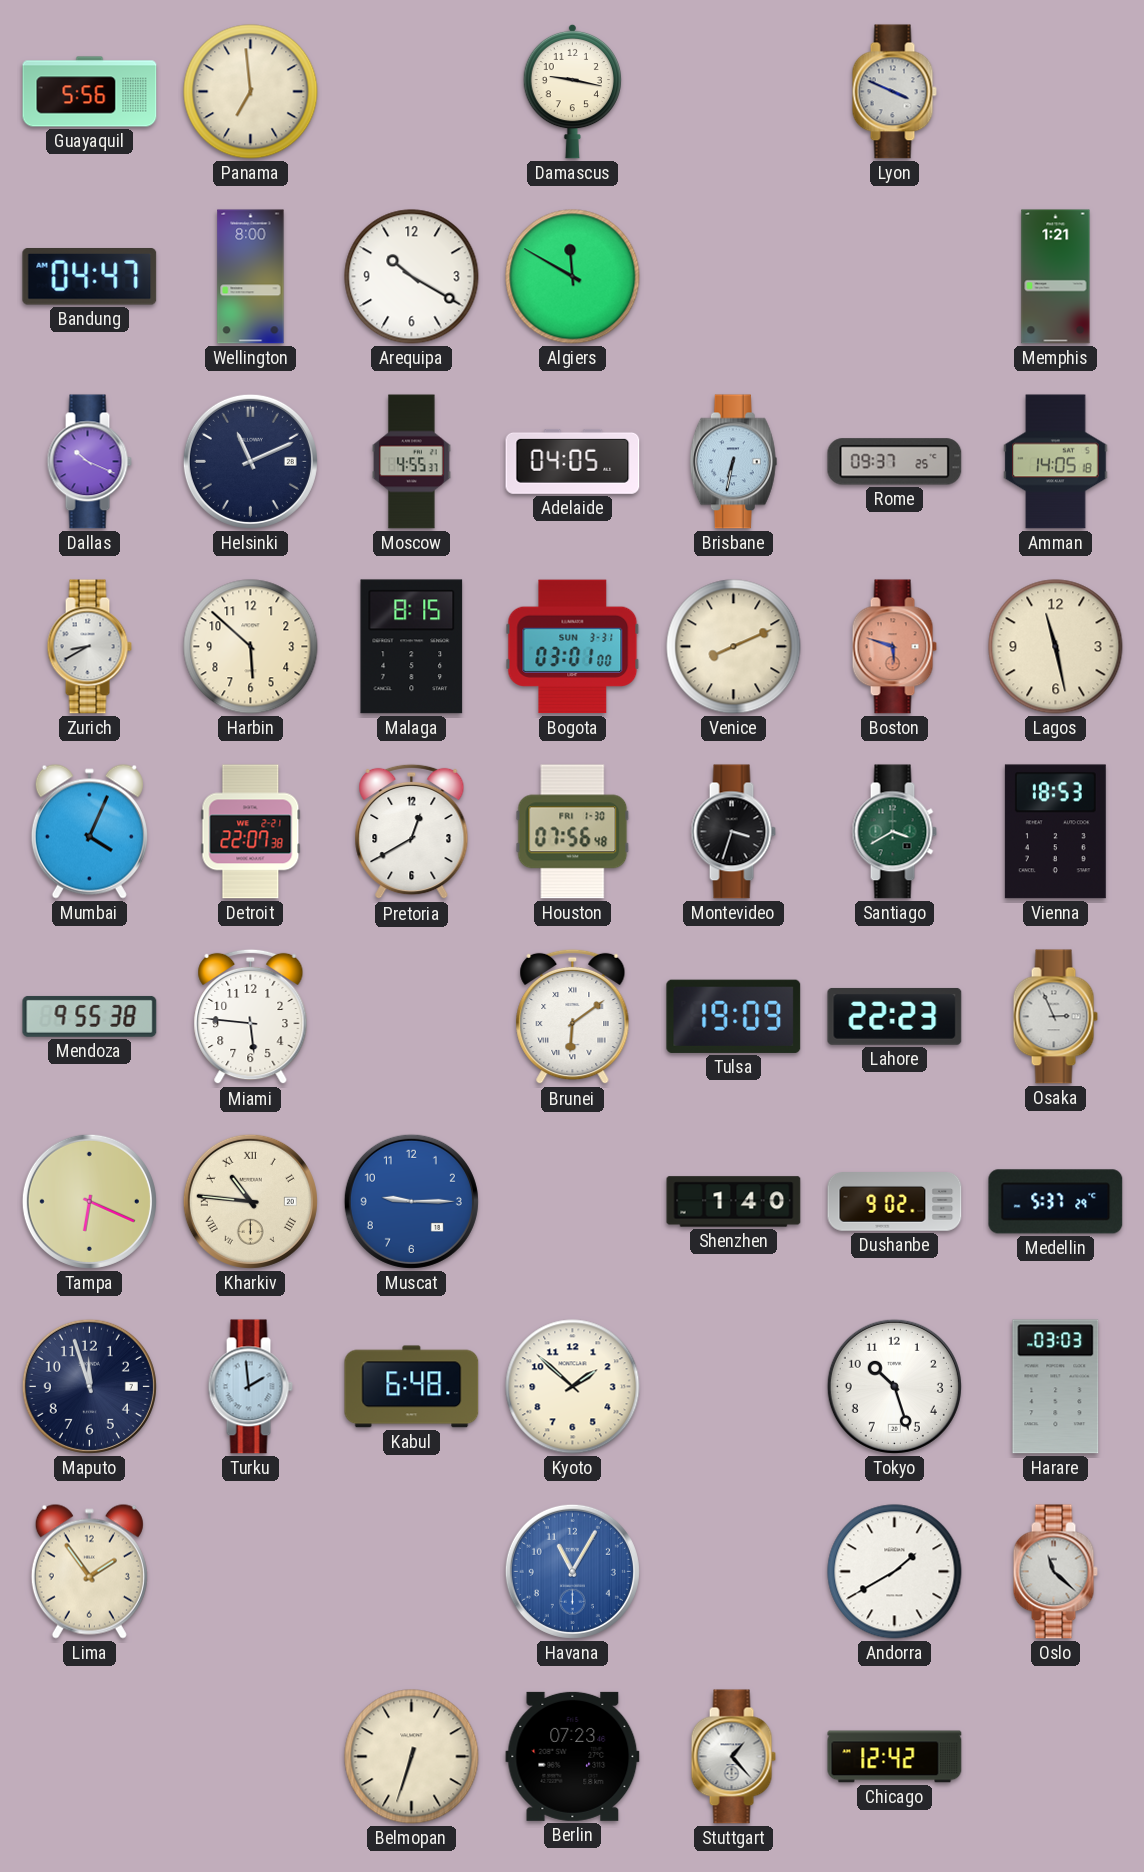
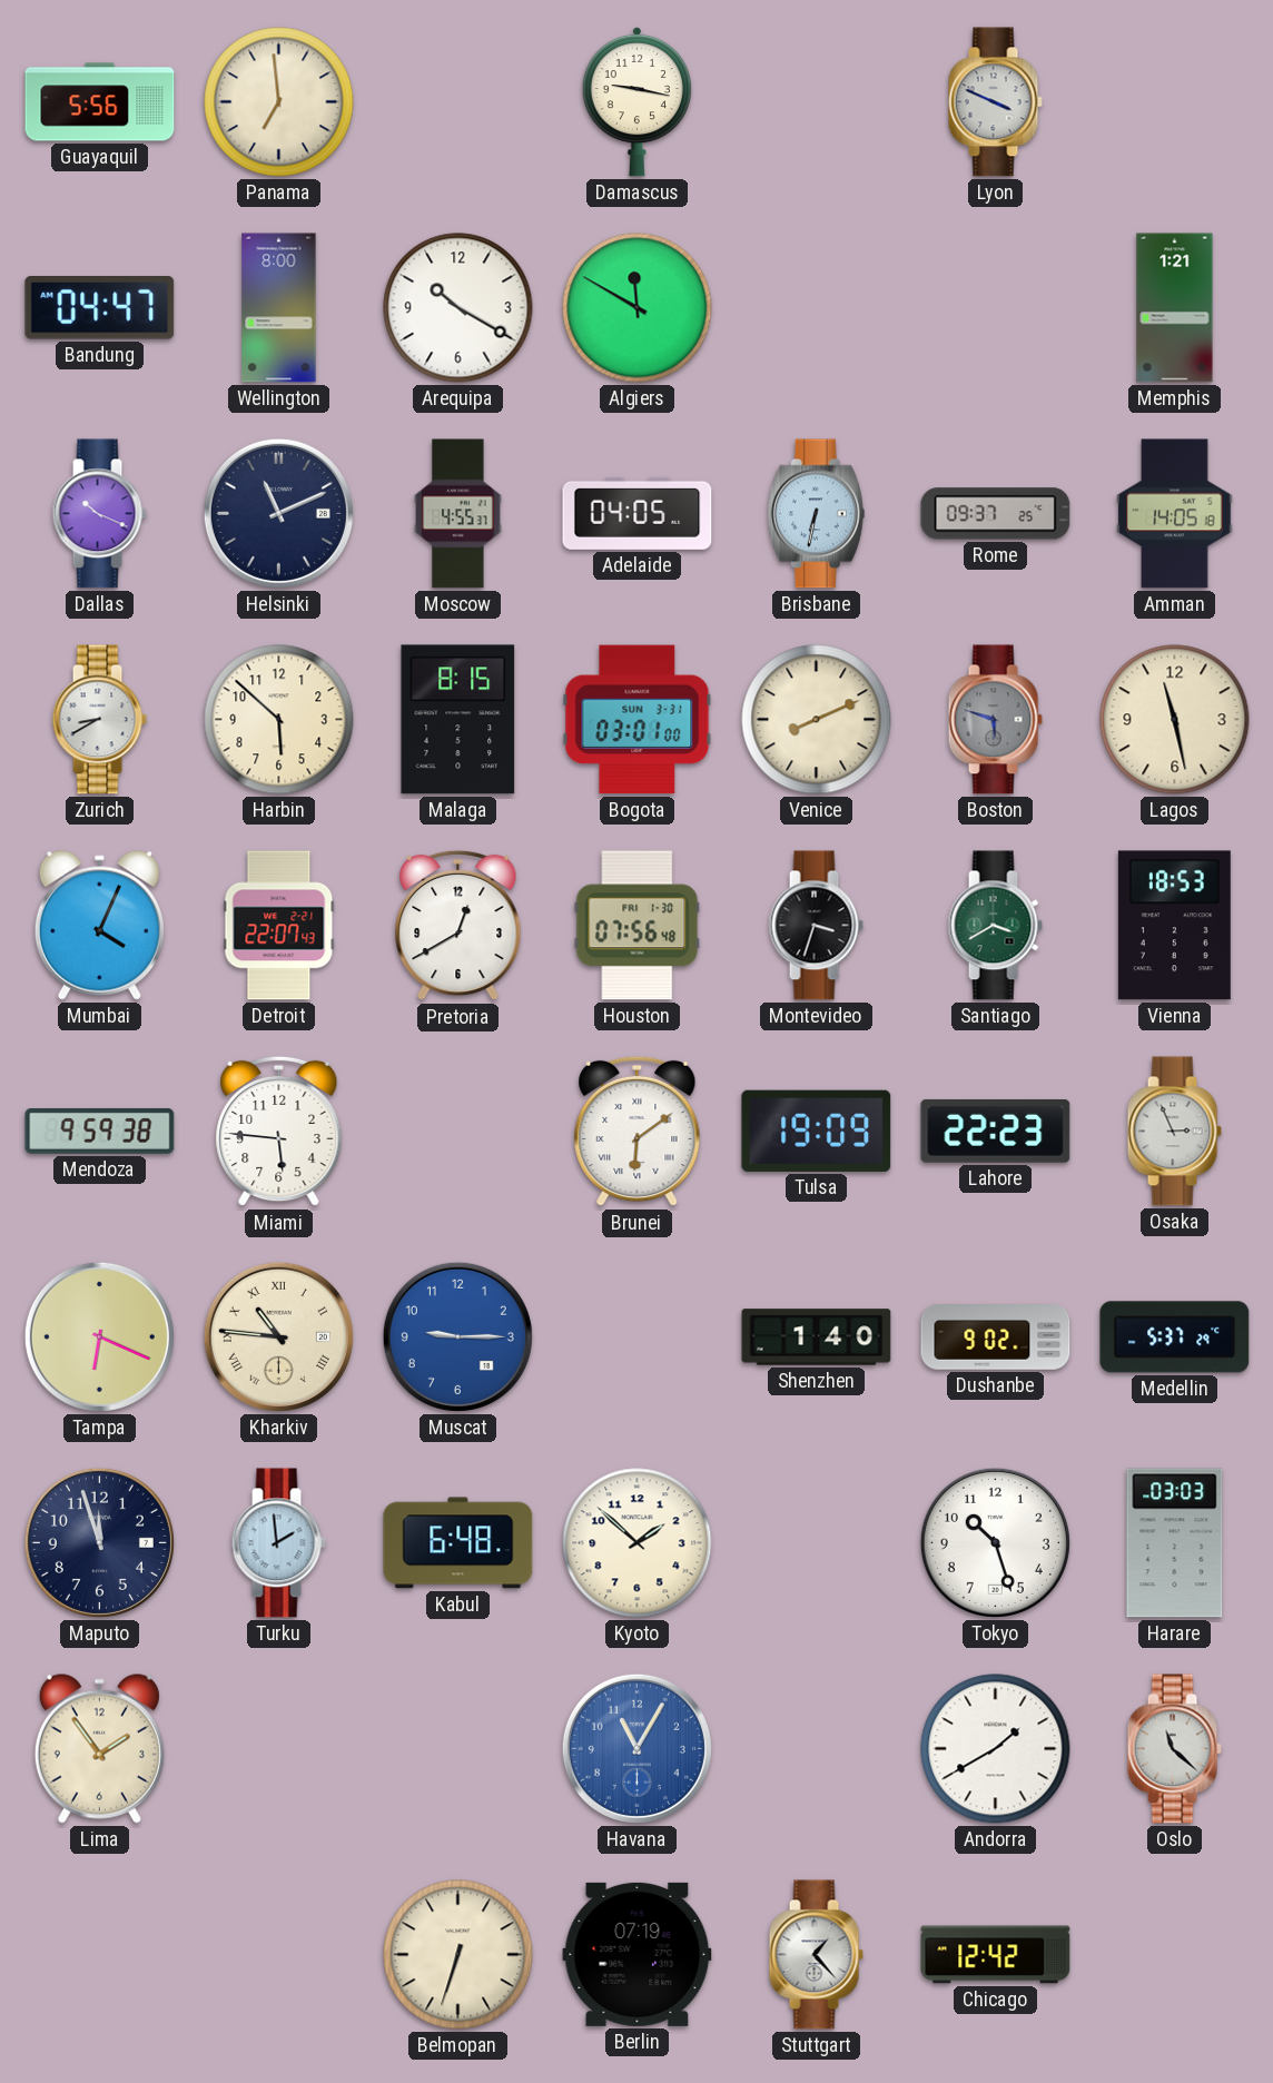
Boston dial: salmon -> grey
Detroit: 22:07:38 -> 22:07:43
Mendoza: 9:55 -> 9:59
Berlin: 07:23 -> 07:19
